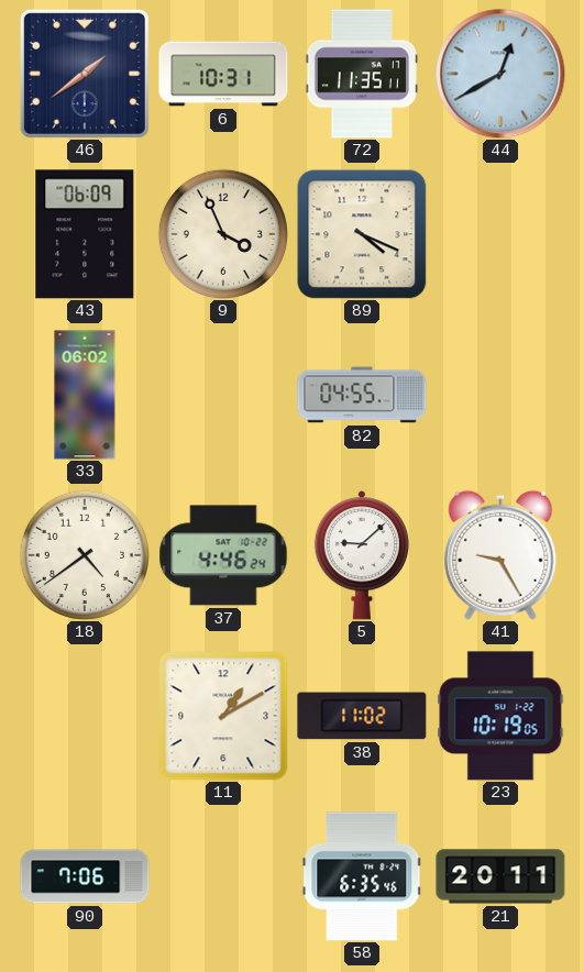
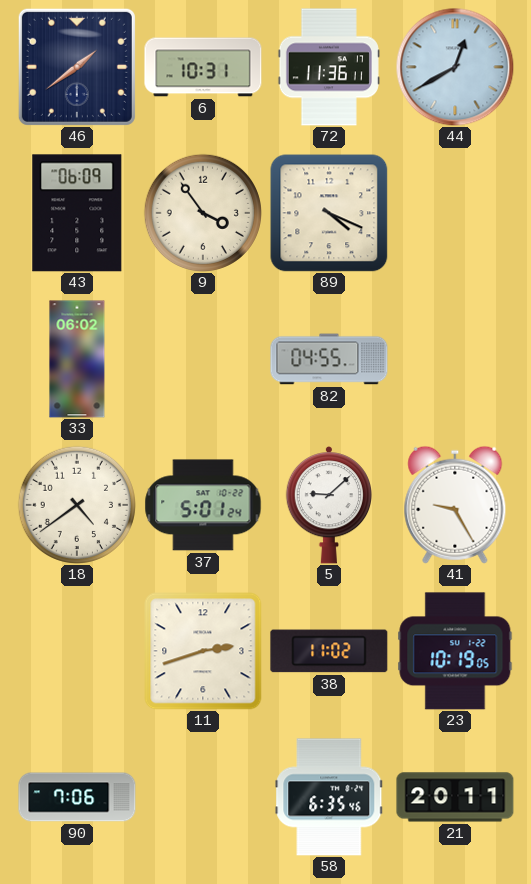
72: 11:35 -> 11:36
9: 3:56 -> 3:54
37: 4:46 -> 5:01
11: 1:10 -> 2:42
